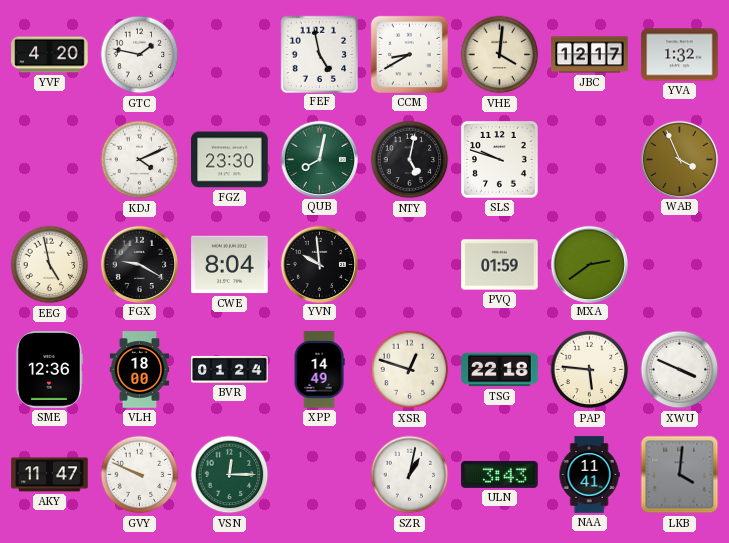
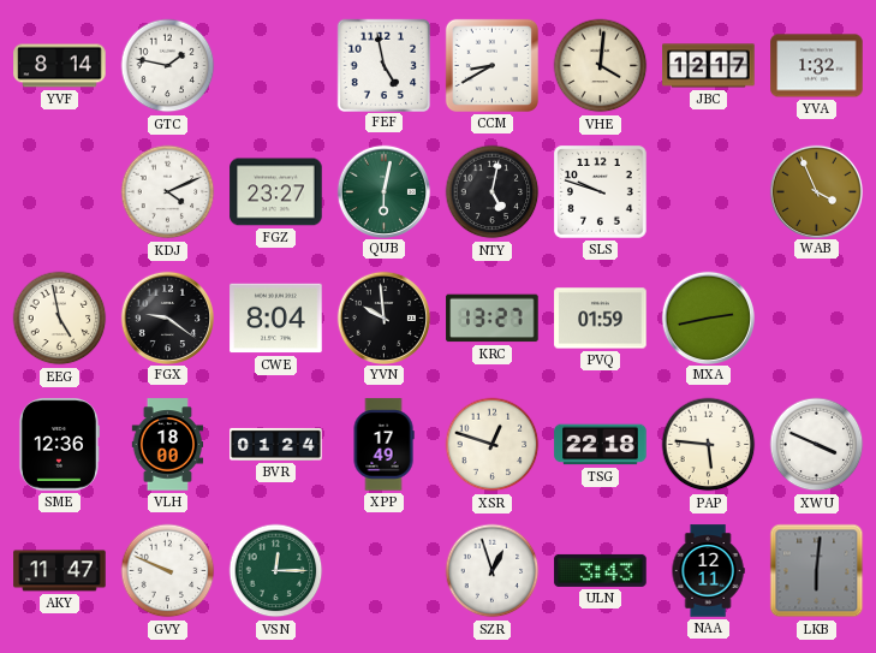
YVF: 4:20 -> 8:14
FGZ: 23:30 -> 23:27
QUB: 8:02 -> 6:02
FGX: 9:20 -> 9:21
KRC: none -> 13:27
MXA: 2:39 -> 2:43
XPP: 14:49 -> 17:49
SZR: 1:02 -> 12:57
NAA: 11:41 -> 12:11
LKB: 4:01 -> 6:01
